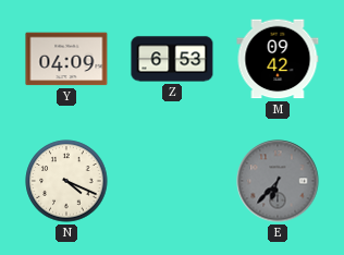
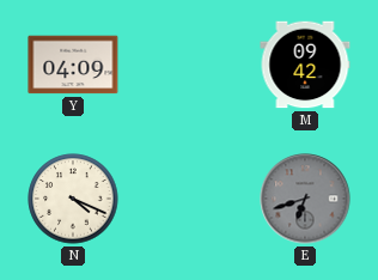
Z: 6:53 -> none
E: 6:37 -> 6:42
